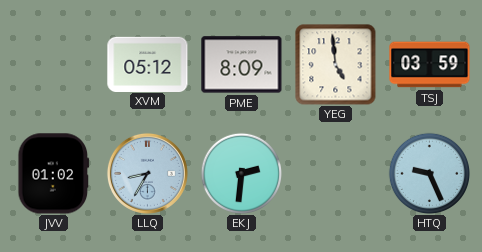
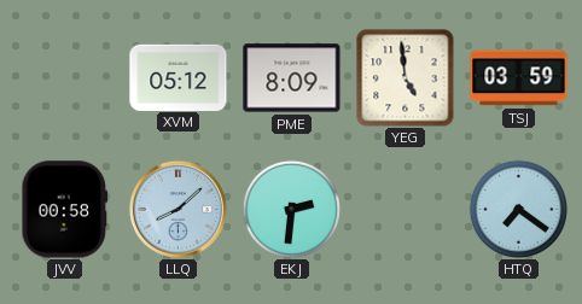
JVV: 01:02 -> 00:58
LLQ: 8:35 -> 8:08
HTQ: 9:26 -> 7:21
